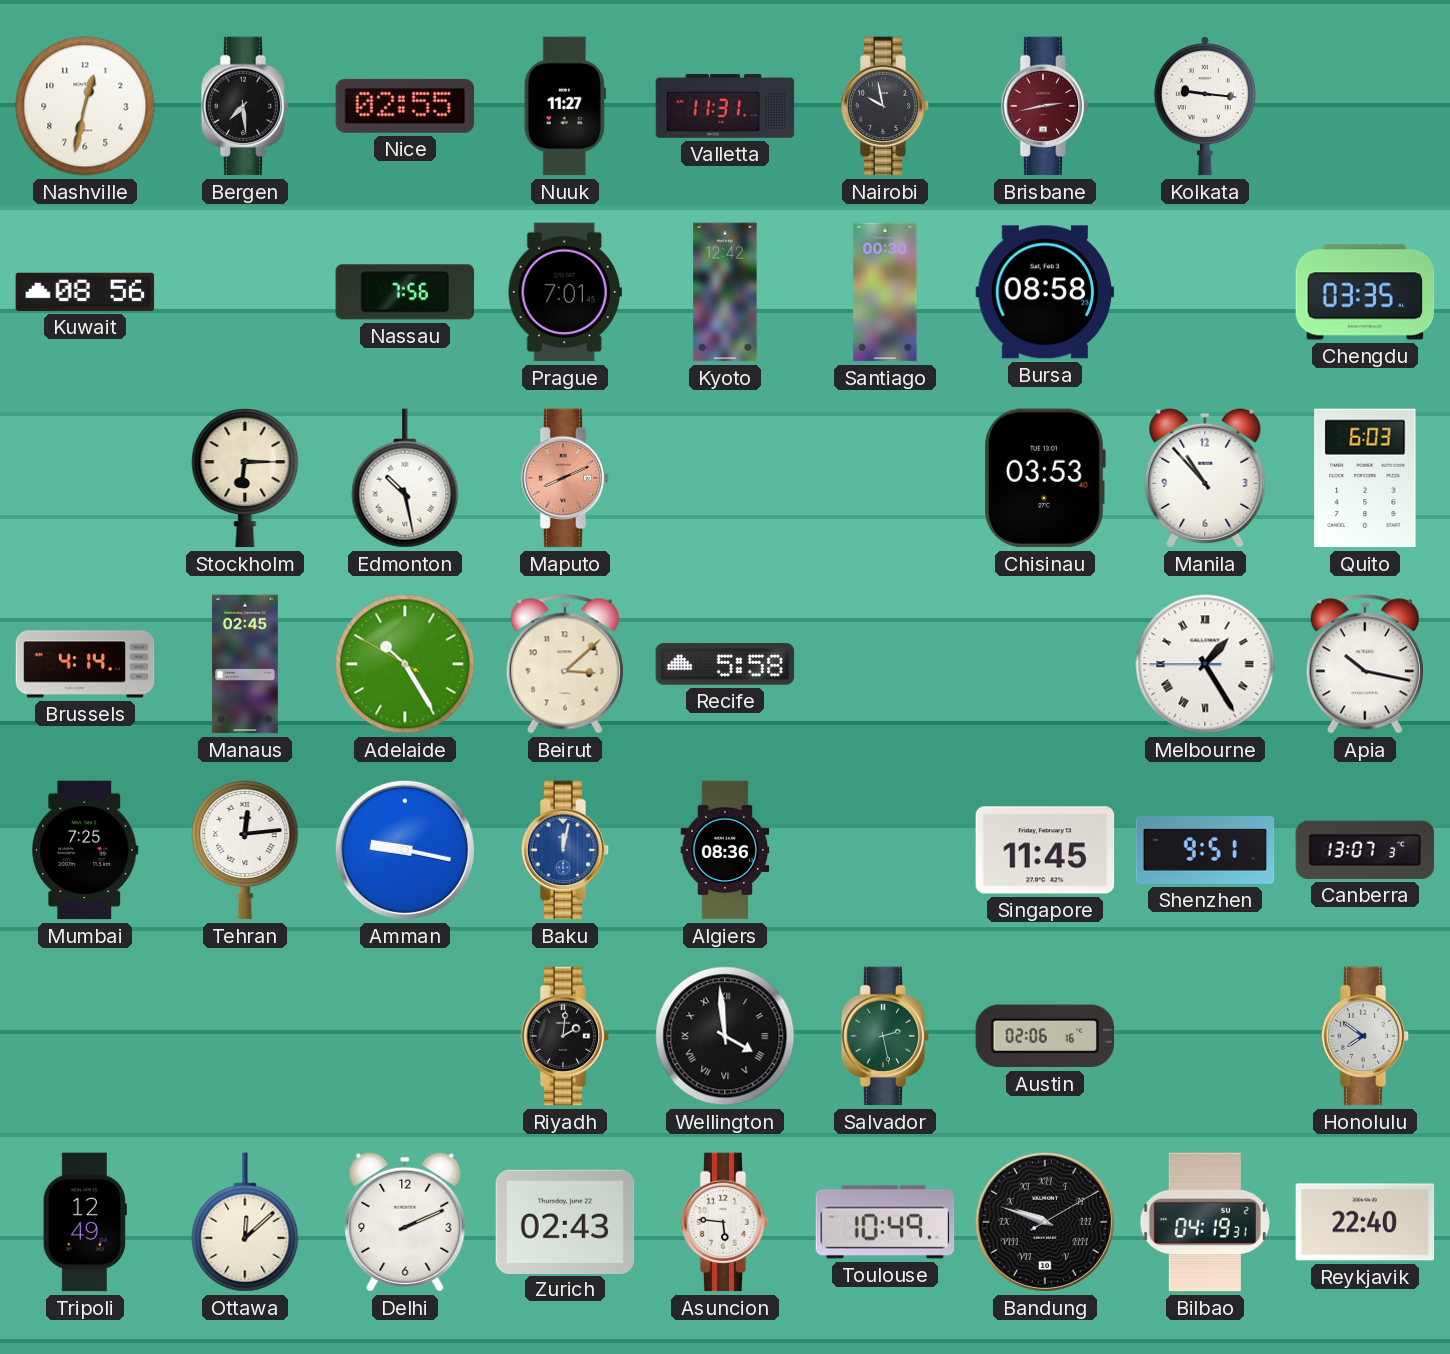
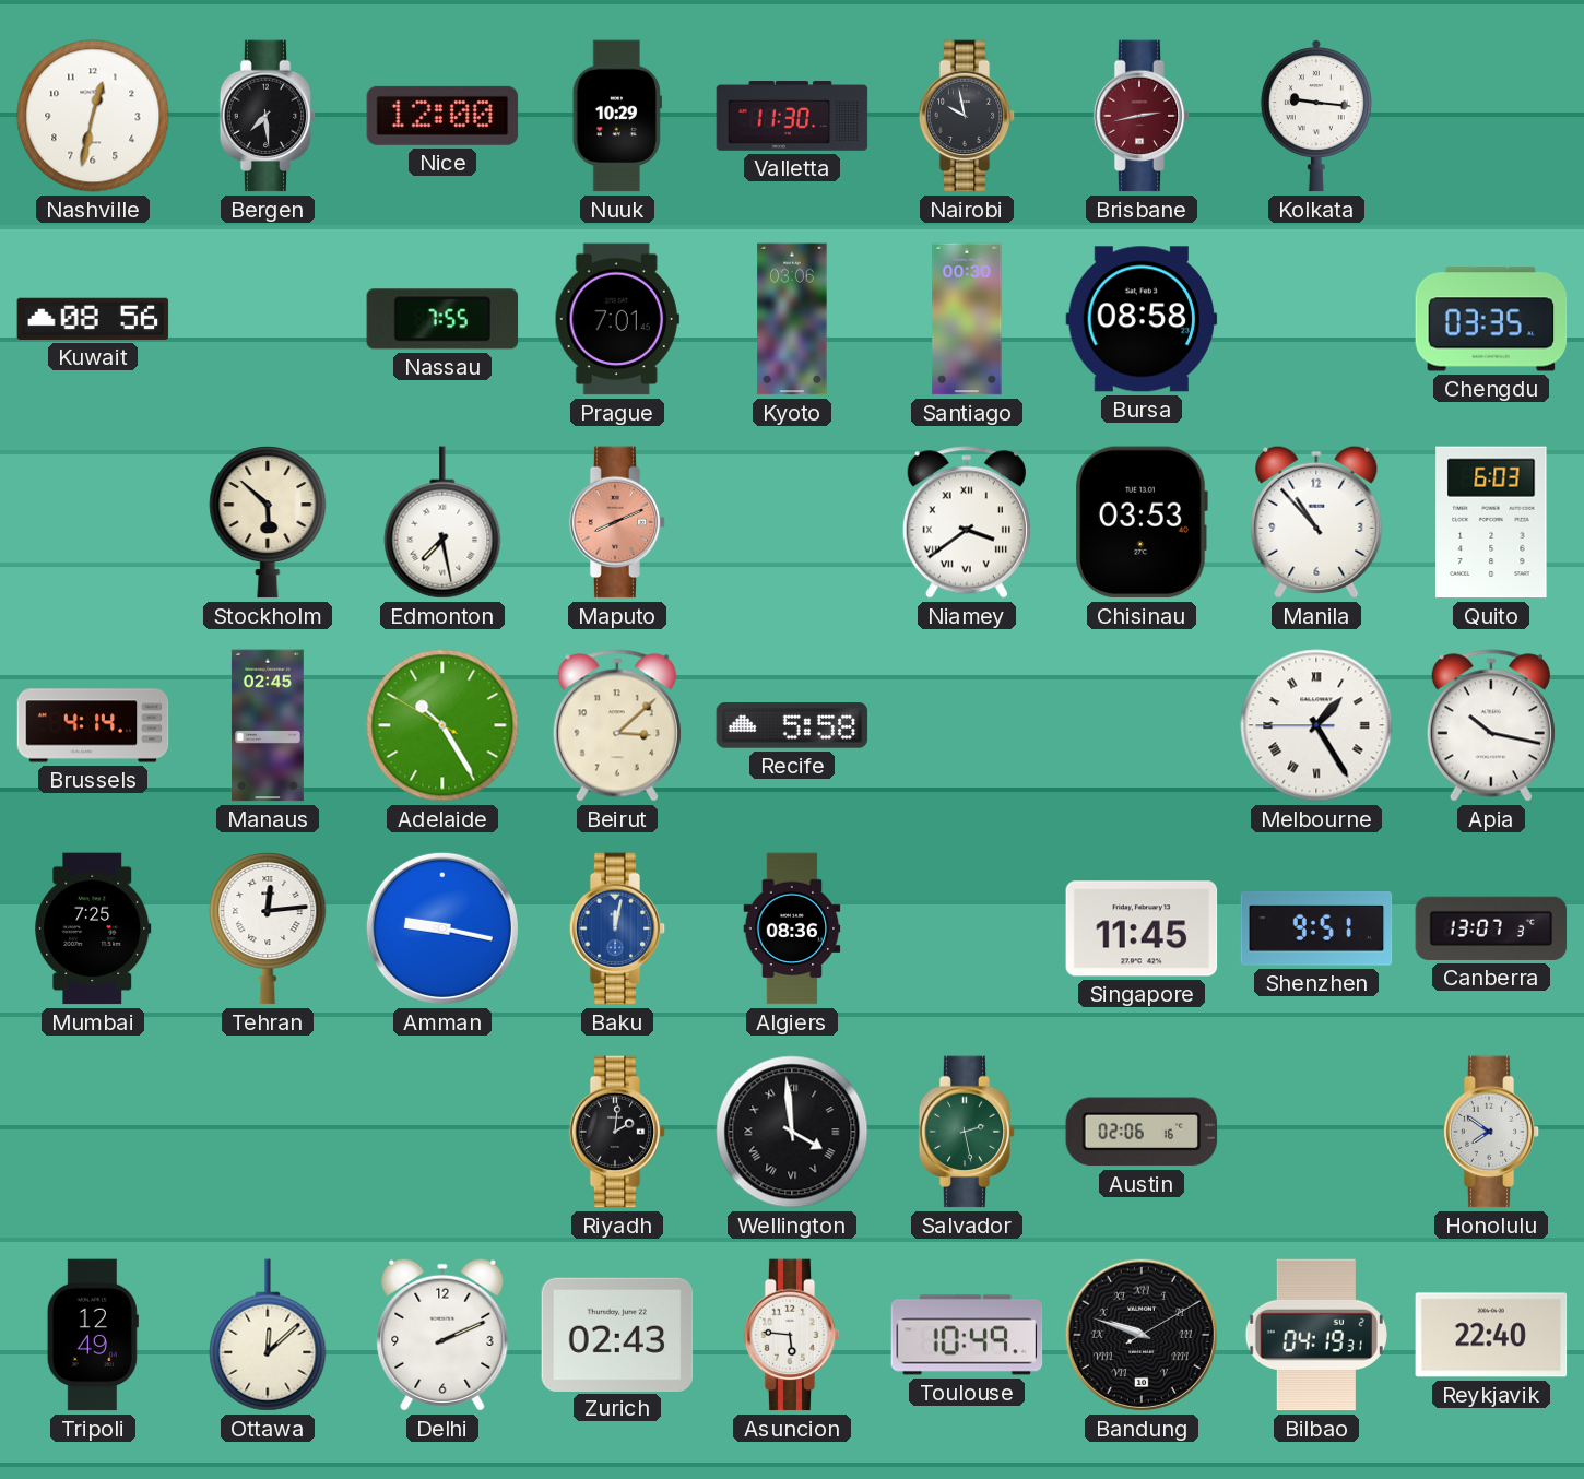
Nice: 02:55 -> 12:00
Nuuk: 11:27 -> 10:29
Valletta: 11:31 -> 11:30
Nassau: 7:56 -> 7:55
Kyoto: 12:42 -> 03:06
Stockholm: 6:15 -> 5:52
Edmonton: 10:28 -> 7:28
Niamey: none -> 3:39
